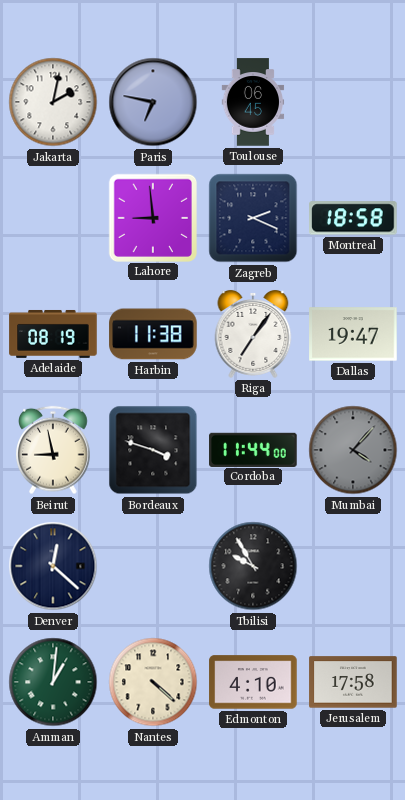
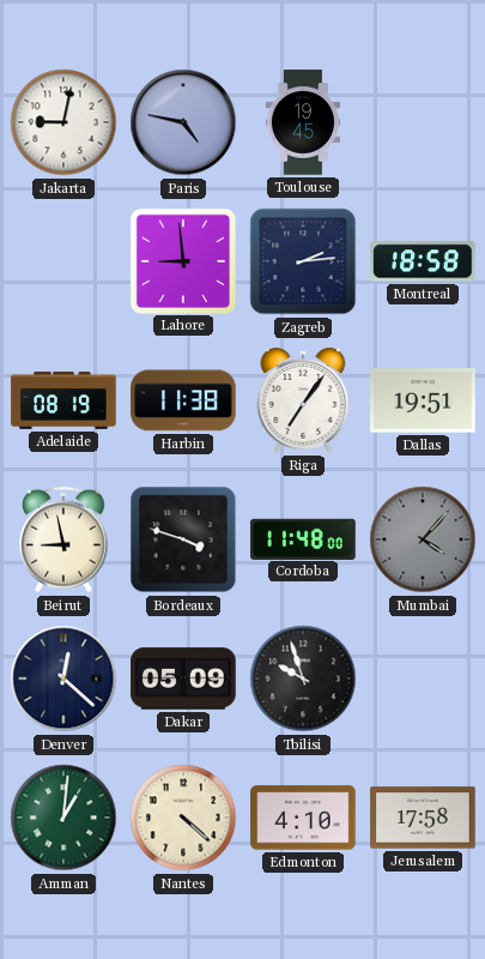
Jakarta: 2:02 -> 9:02
Paris: 6:47 -> 4:47
Toulouse: 06:45 -> 19:45
Zagreb: 2:19 -> 2:14
Dallas: 19:47 -> 19:51
Cordoba: 11:44 -> 11:48
Dakar: none -> 05:09
Tbilisi: 9:55 -> 9:57
